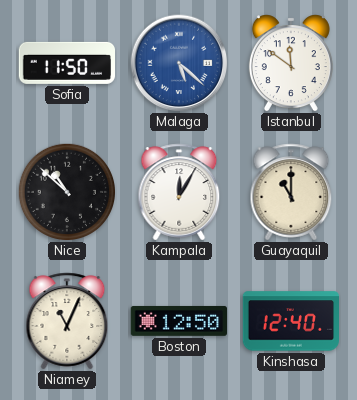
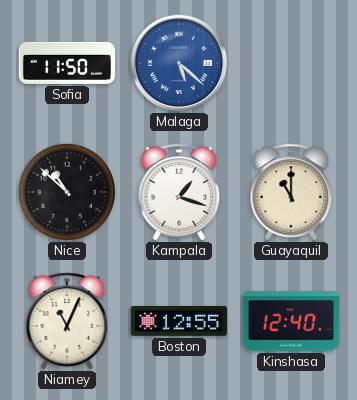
Istanbul: 11:51 -> none
Kampala: 12:05 -> 1:18
Boston: 12:50 -> 12:55
